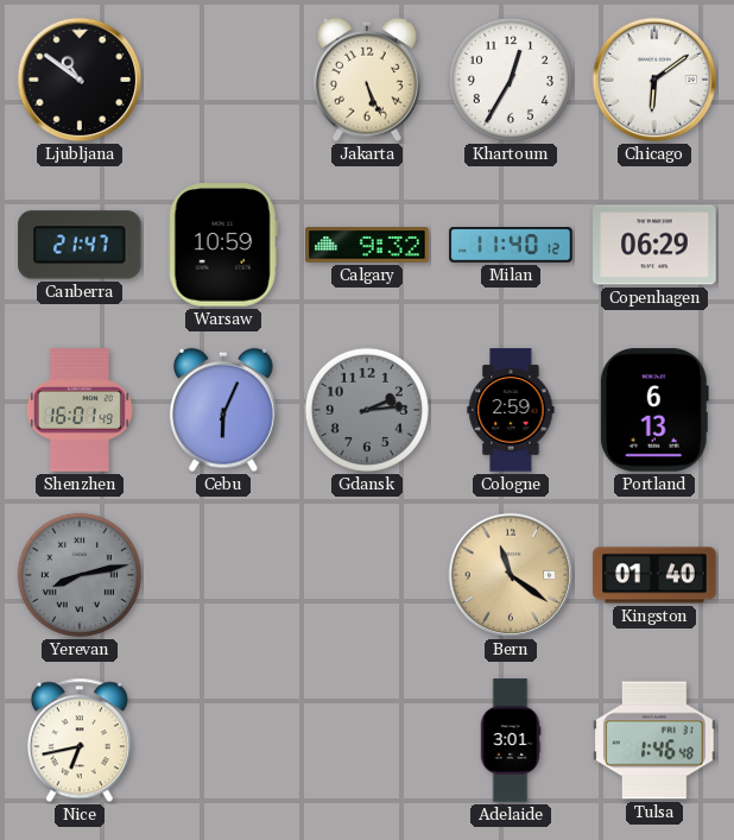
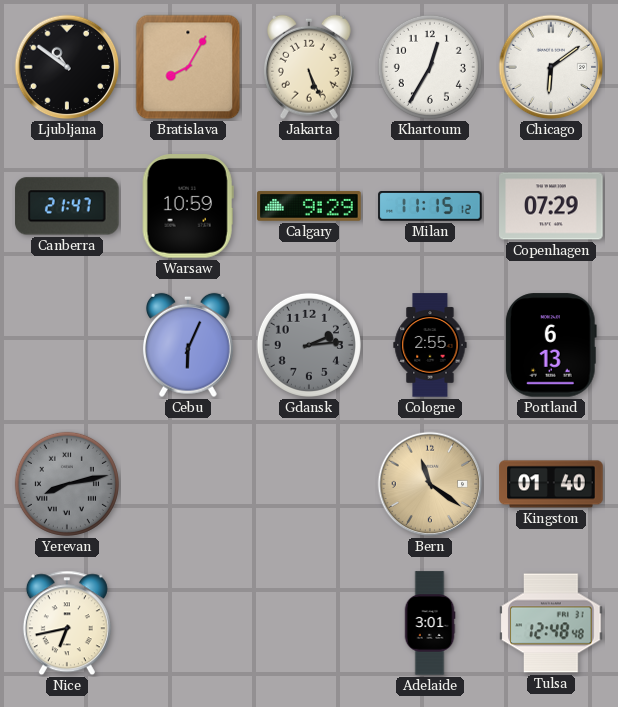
Bratislava: none -> 8:05
Calgary: 9:32 -> 9:29
Milan: 11:40 -> 11:15
Copenhagen: 06:29 -> 07:29
Shenzhen: 16:01 -> none
Cologne: 2:59 -> 2:55
Tulsa: 1:46 -> 12:48
